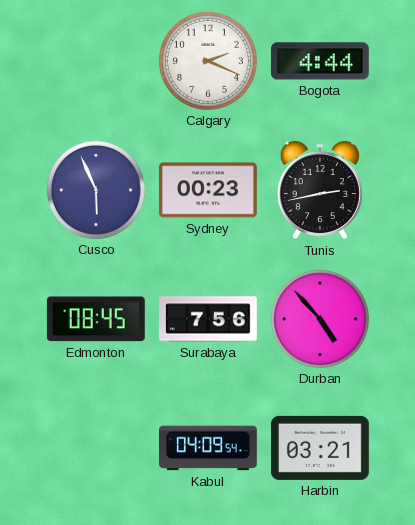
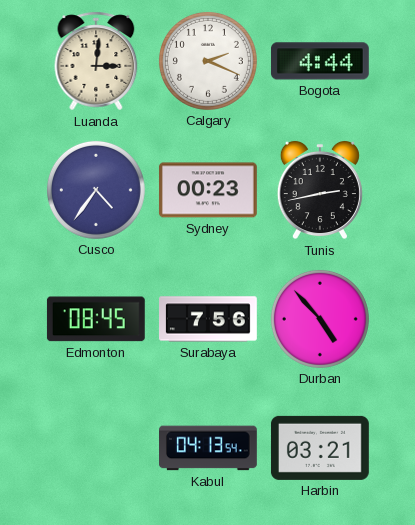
Luanda: none -> 3:01
Cusco: 5:56 -> 4:36
Kabul: 04:09 -> 04:13
